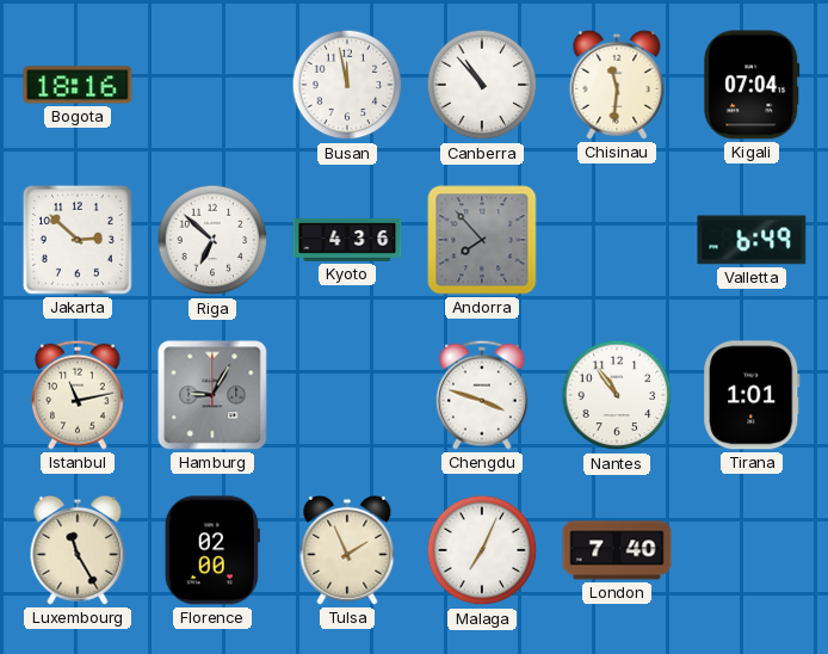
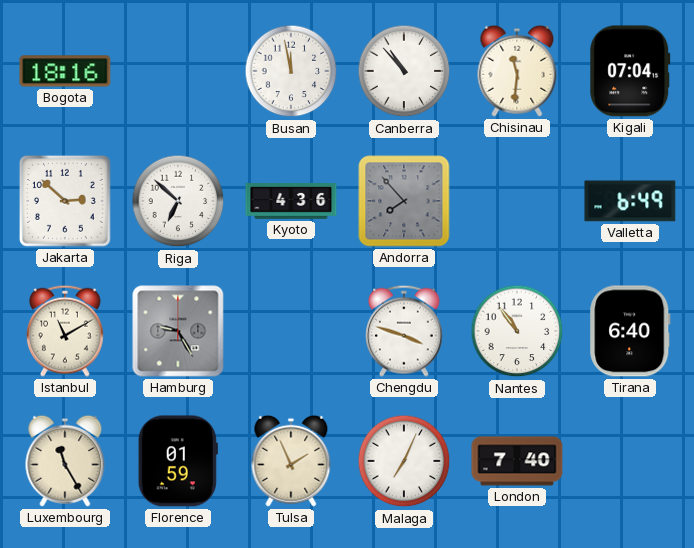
Istanbul: 11:13 -> 11:10
Hamburg: 9:05 -> 9:25
Tirana: 1:01 -> 6:40
Florence: 02:00 -> 01:59
